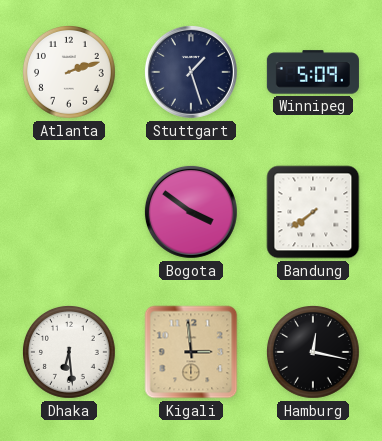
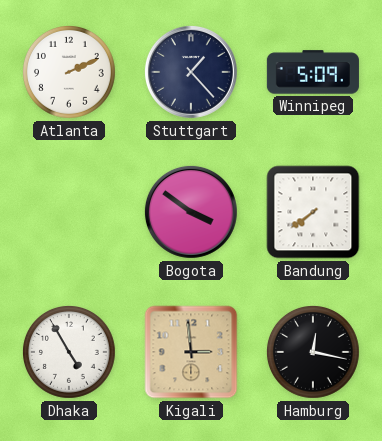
Atlanta: 2:12 -> 2:11
Stuttgart: 1:27 -> 1:23
Dhaka: 6:29 -> 4:55
